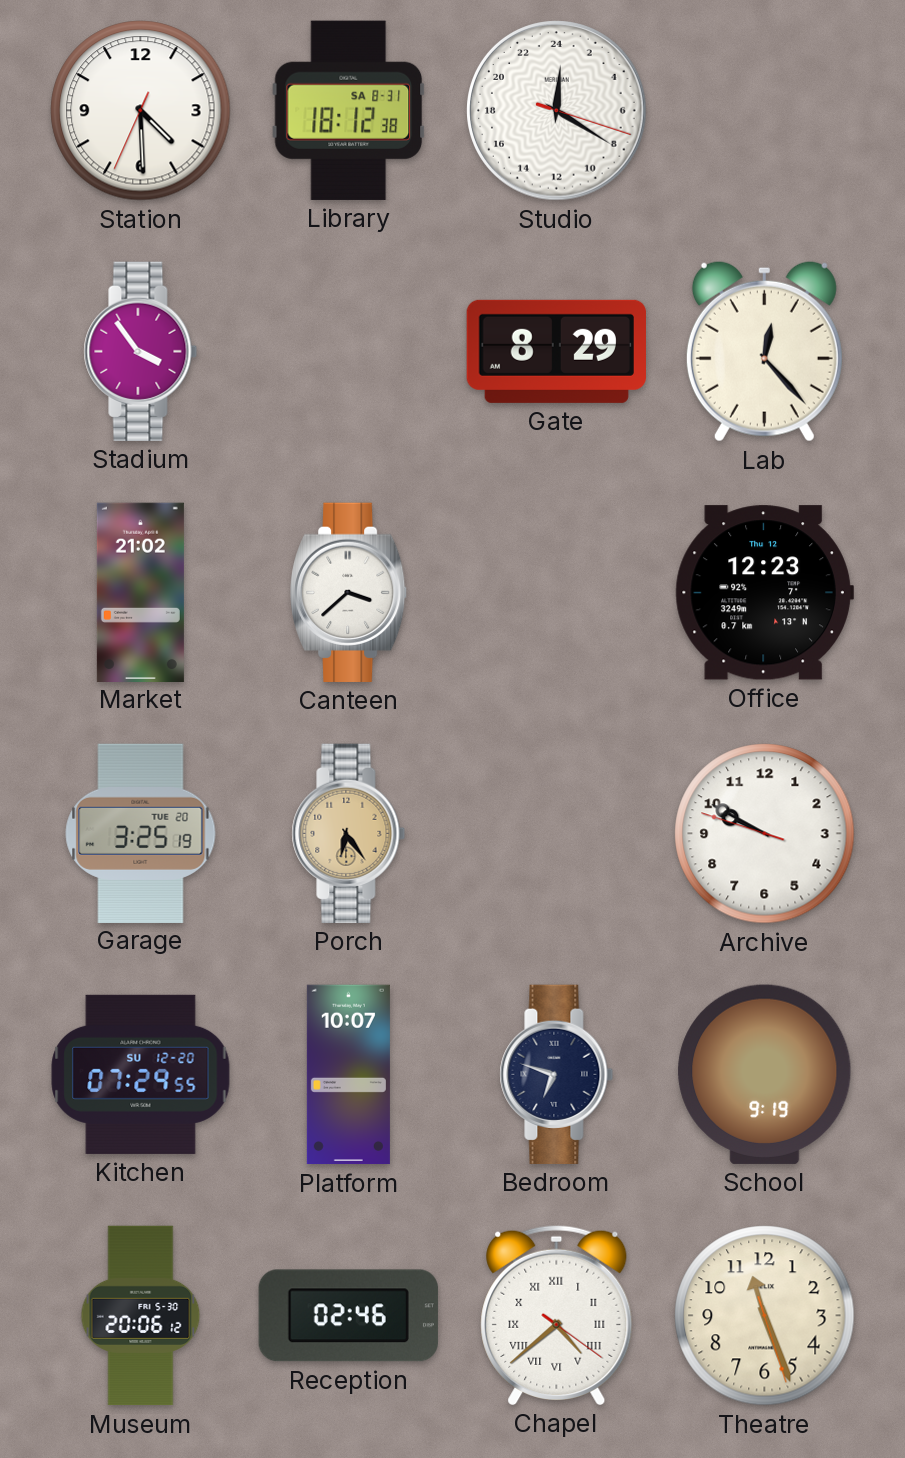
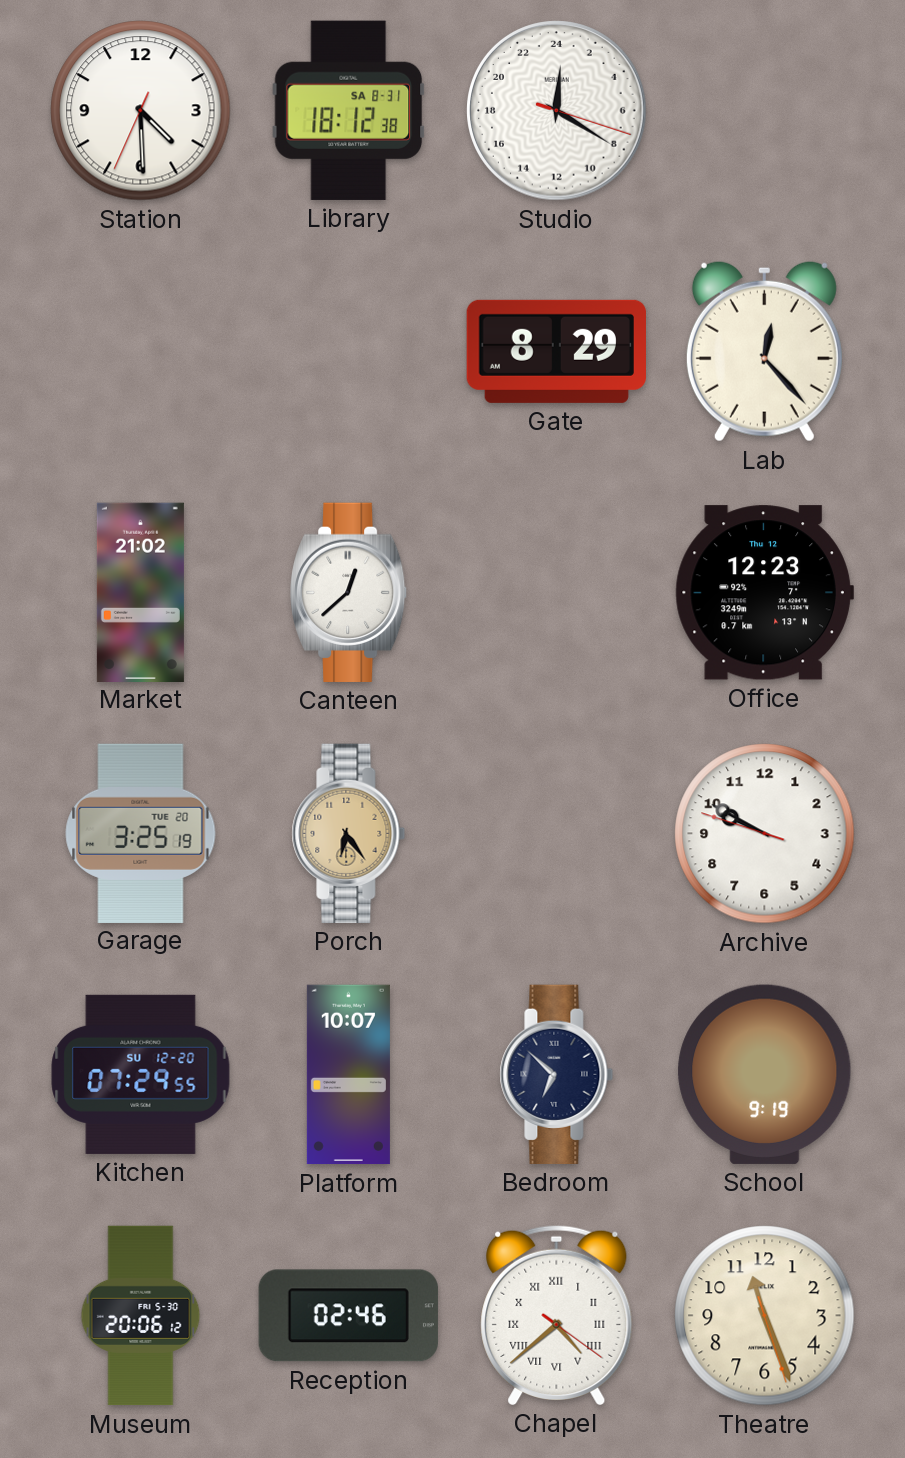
Stadium: 3:54 -> none
Canteen: 3:38 -> 12:38
Bedroom: 6:48 -> 6:52
